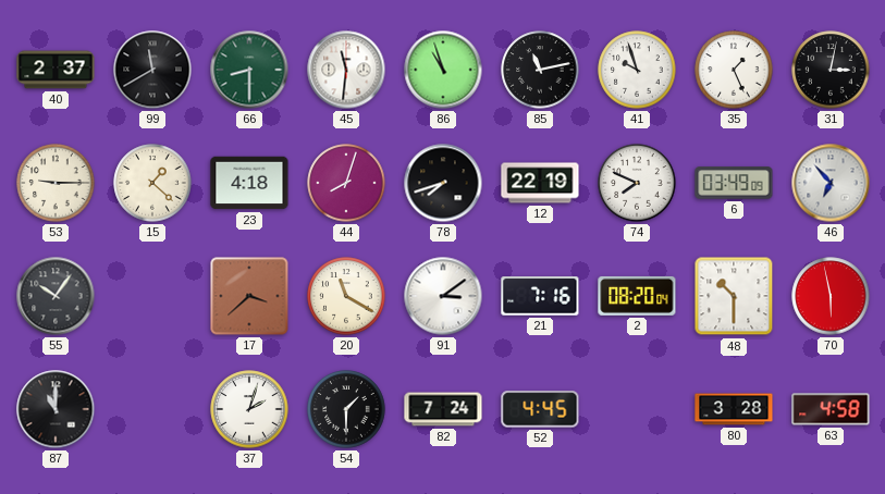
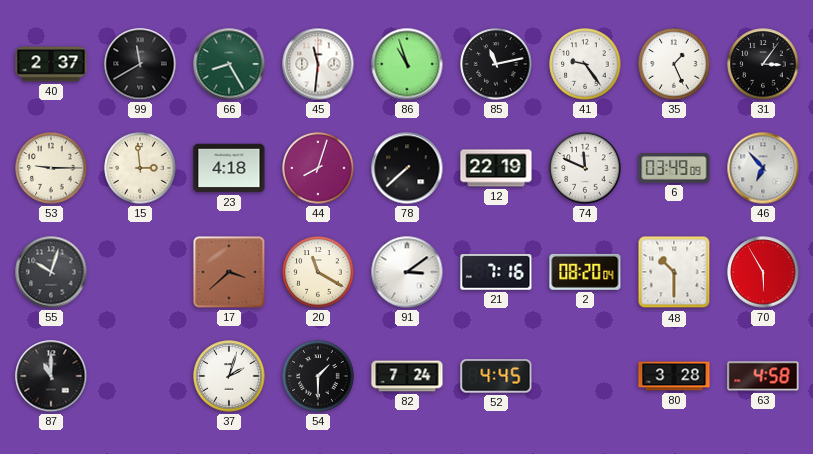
66: 8:30 -> 8:25
41: 9:57 -> 9:24
31: 3:02 -> 3:06
15: 1:22 -> 2:59
78: 7:42 -> 7:38
74: 7:49 -> 11:49
55: 10:06 -> 10:03
70: 5:58 -> 5:55
